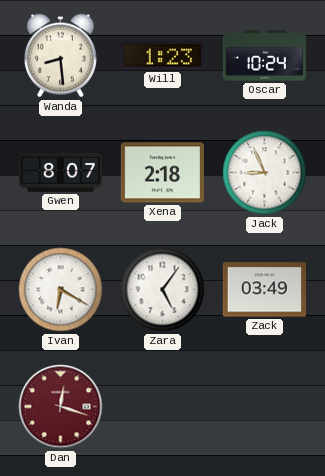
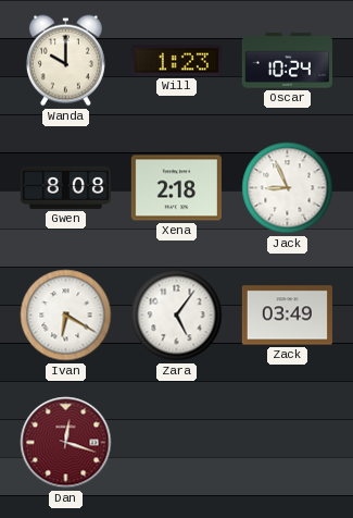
Wanda: 8:29 -> 10:00
Gwen: 8:07 -> 8:08
